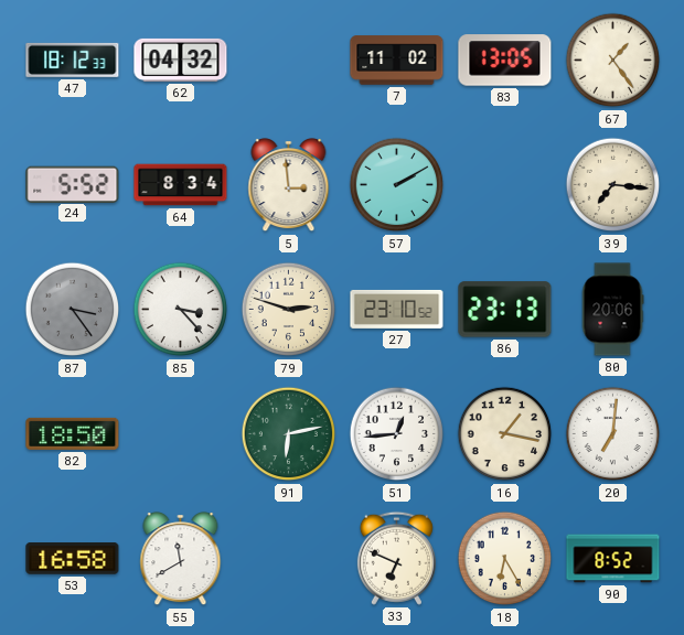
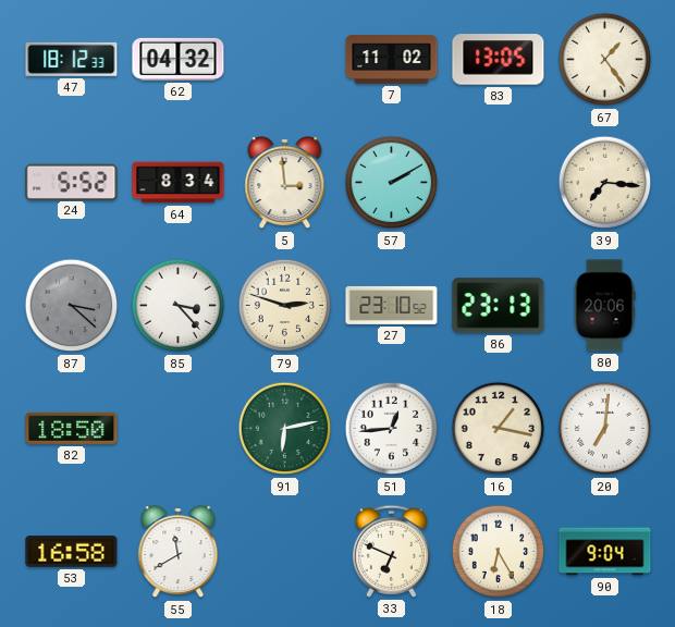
87: 3:24 -> 3:22
90: 8:52 -> 9:04
